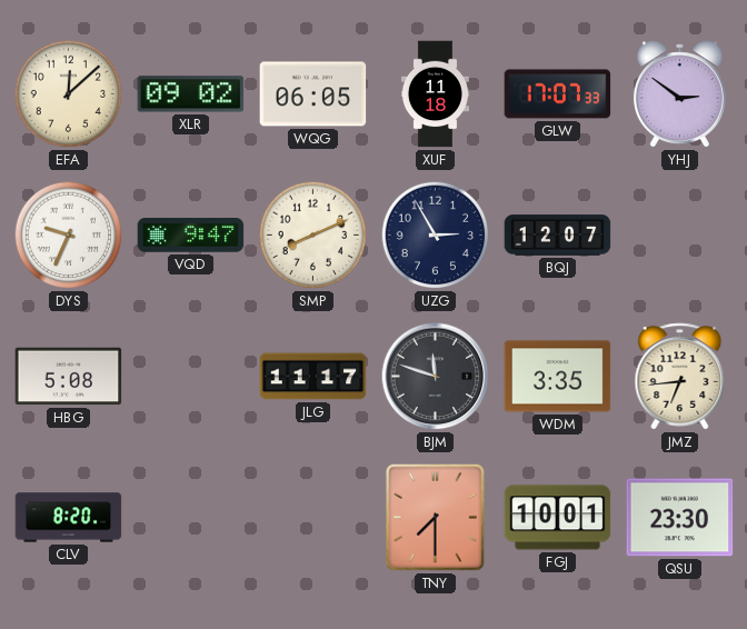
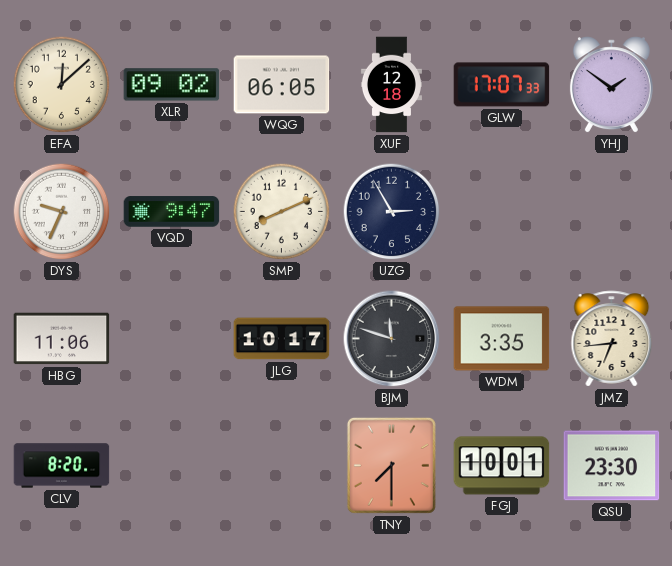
XUF: 11:18 -> 12:18
YHJ: 2:51 -> 1:51
BQJ: 12:07 -> none
HBG: 5:08 -> 11:06
JLG: 11:17 -> 10:17
